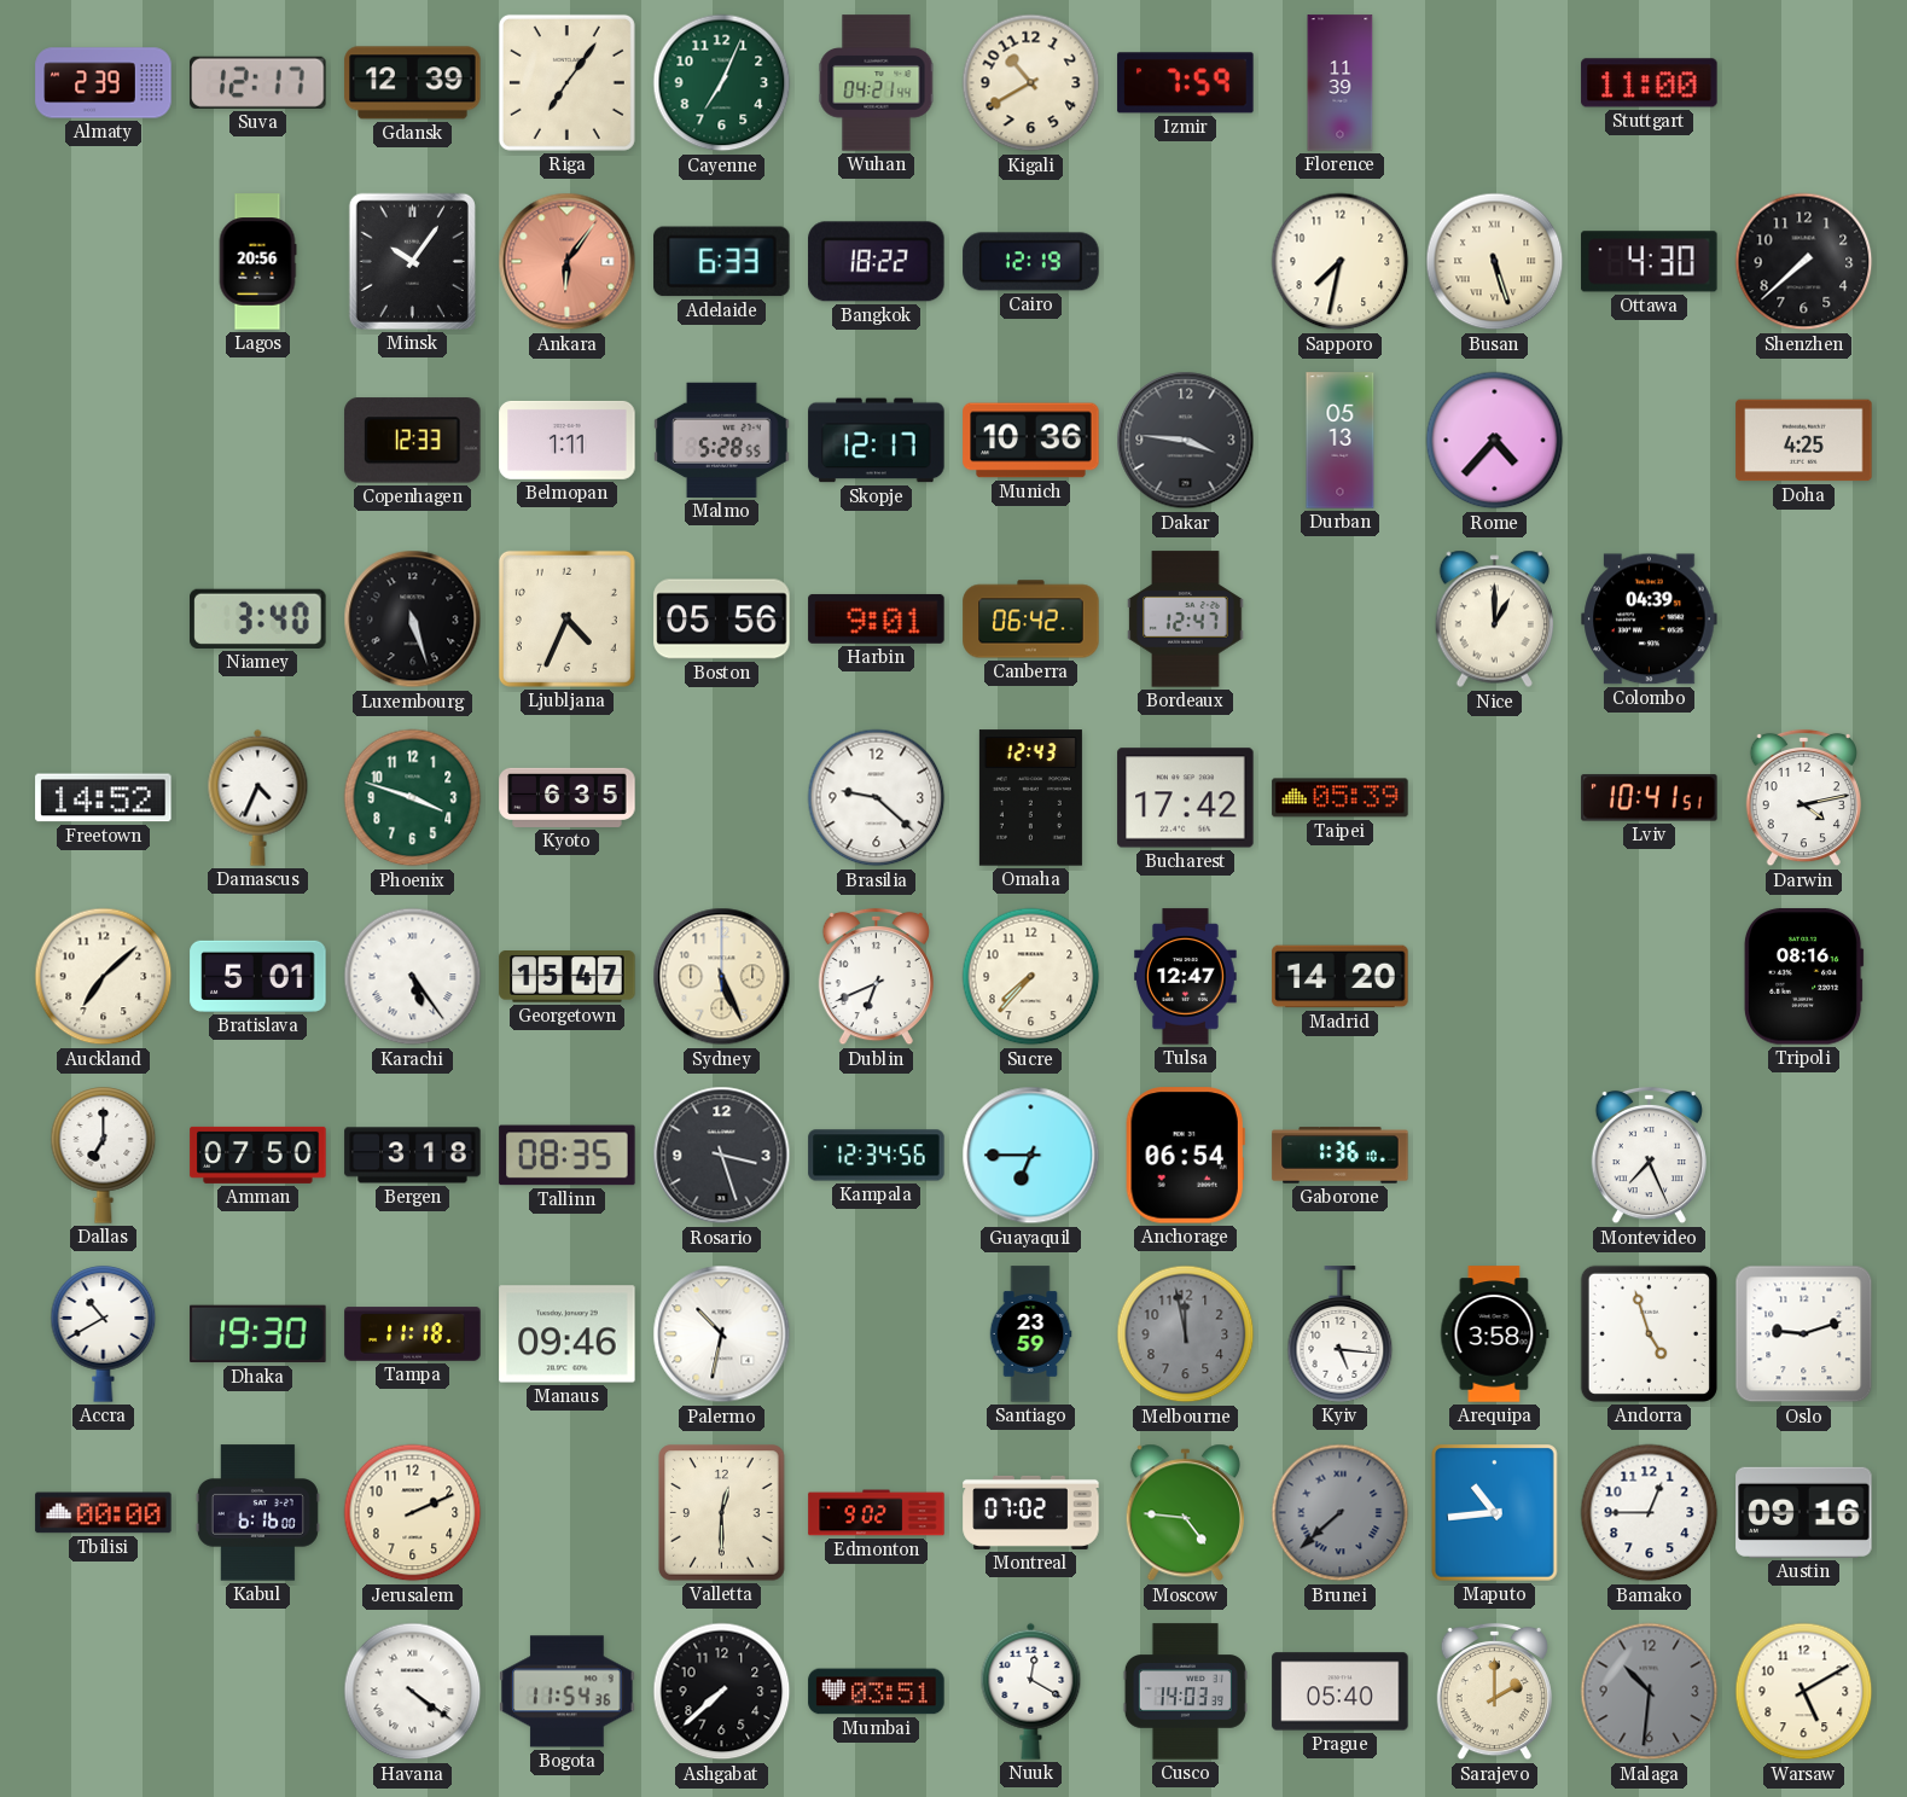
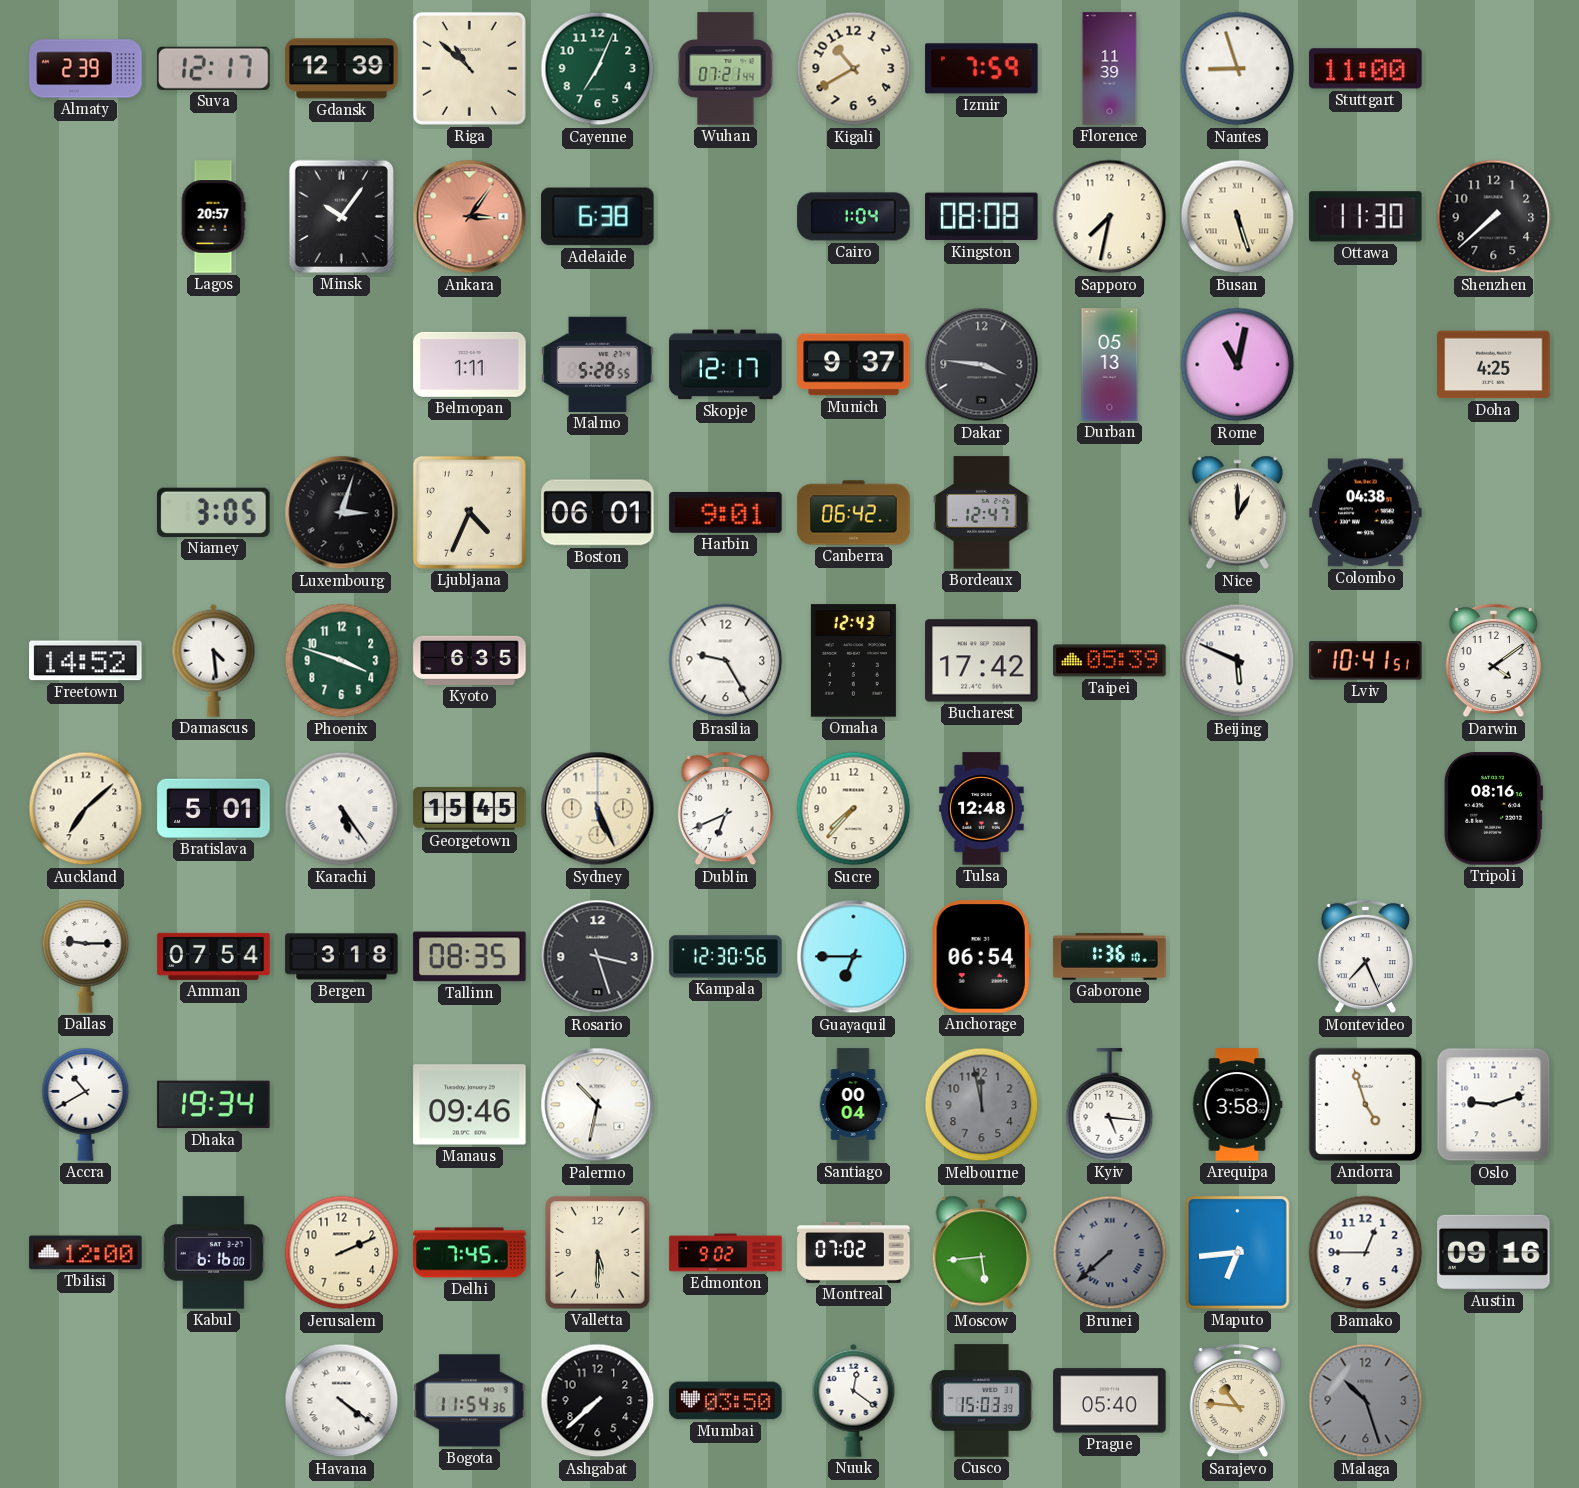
Riga: 7:06 -> 10:52
Wuhan: 04:21 -> 07:21
Nantes: none -> 8:57
Lagos: 20:56 -> 20:57
Ankara: 6:06 -> 3:06
Adelaide: 6:33 -> 6:38
Bangkok: 18:22 -> none
Cairo: 12:19 -> 1:04
Kingston: none -> 08:08
Ottawa: 4:30 -> 11:30
Copenhagen: 12:33 -> none
Munich: 10:36 -> 9:37
Rome: 4:37 -> 11:02
Niamey: 3:40 -> 3:05
Luxembourg: 5:27 -> 3:03
Boston: 05:56 -> 06:01
Colombo: 04:39 -> 04:38
Damascus: 4:34 -> 4:29
Brasilia: 9:22 -> 9:25
Beijing: none -> 5:49
Darwin: 4:13 -> 4:09
Georgetown: 15:47 -> 15:45
Tulsa: 12:47 -> 12:48
Madrid: 14:20 -> none
Dallas: 7:00 -> 9:15
Amman: 07:50 -> 07:54
Kampala: 12:34 -> 12:30
Dhaka: 19:30 -> 19:34
Tampa: 11:18 -> none
Santiago: 23:59 -> 00:04
Tbilisi: 00:00 -> 12:00
Delhi: none -> 7:45
Valletta: 12:30 -> 5:30
Moscow: 4:46 -> 5:44
Maputo: 10:44 -> 6:44
Mumbai: 03:51 -> 03:50
Nuuk: 12:20 -> 12:21
Cusco: 14:03 -> 15:03
Sarajevo: 2:00 -> 10:46
Malaga: 10:31 -> 10:27
Warsaw: 5:10 -> none
